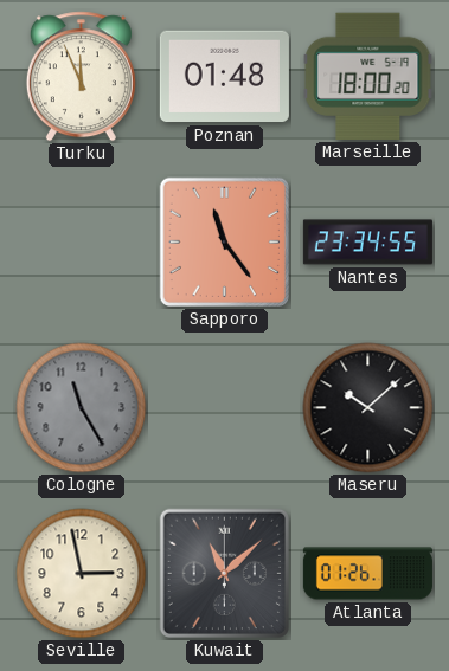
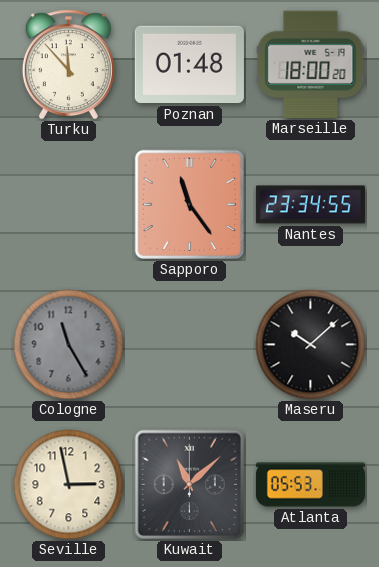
Turku: 11:56 -> 11:53
Atlanta: 01:26 -> 05:53
